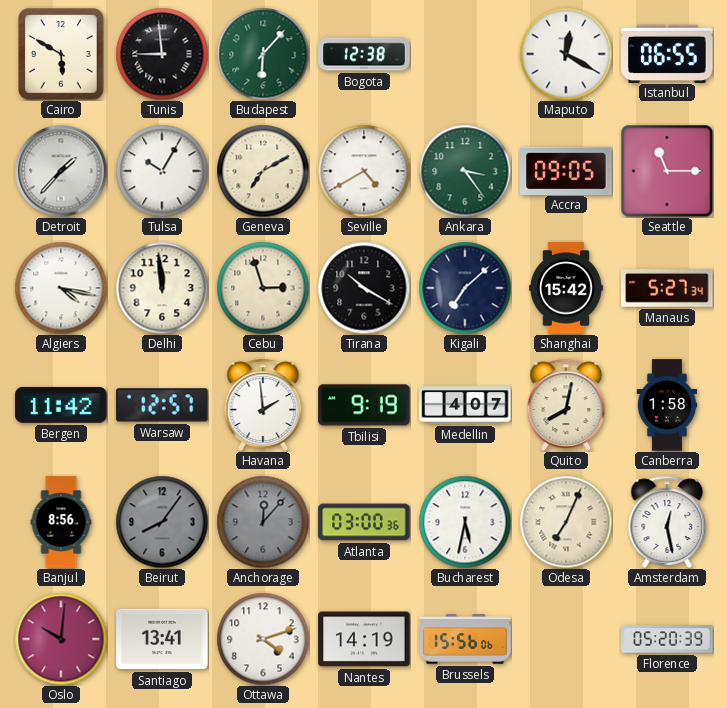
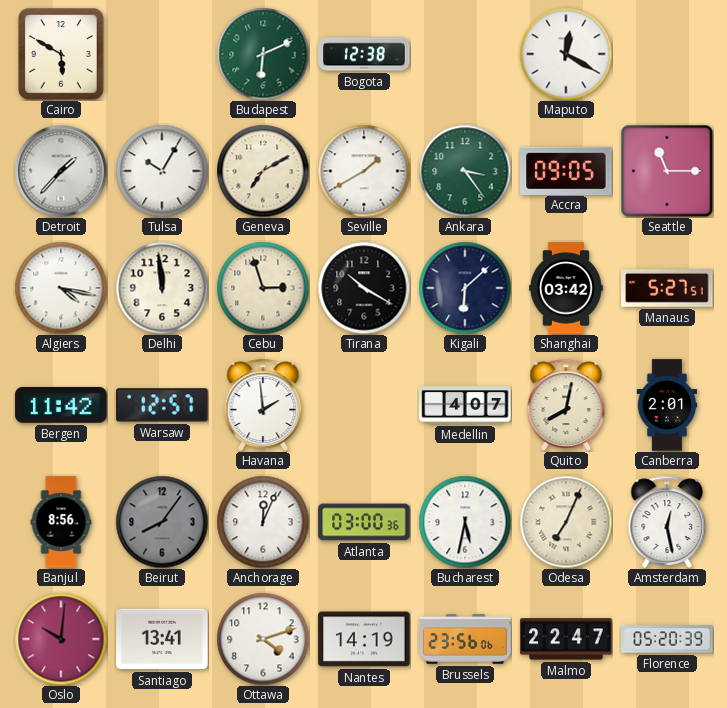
Tunis: 8:59 -> none
Budapest: 6:07 -> 6:11
Istanbul: 06:55 -> none
Seville: 4:40 -> 1:40
Kigali: 7:08 -> 6:08
Shanghai: 15:42 -> 03:42
Manaus: 5:27:34 -> 5:27:51
Tbilisi: 9:19 -> none
Canberra: 1:58 -> 2:01
Anchorage: 12:07 -> 12:04
Anchorage dial: grey -> white
Brussels: 15:56 -> 23:56
Malmo: none -> 22:47
